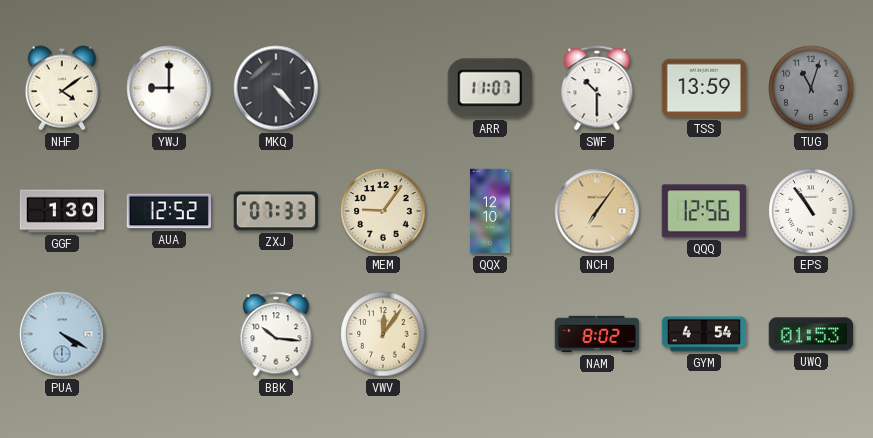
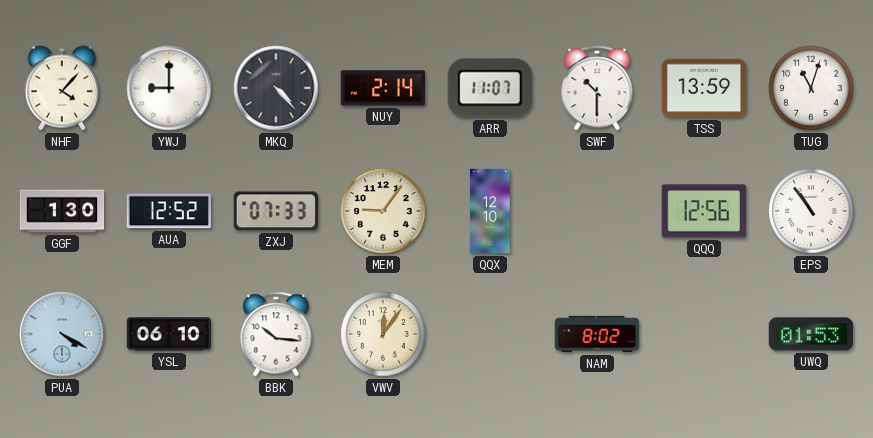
NHF: 4:09 -> 4:07
NUY: none -> 2:14
TUG dial: grey -> white
NCH: 7:06 -> none
YSL: none -> 06:10
GYM: 4:54 -> none
